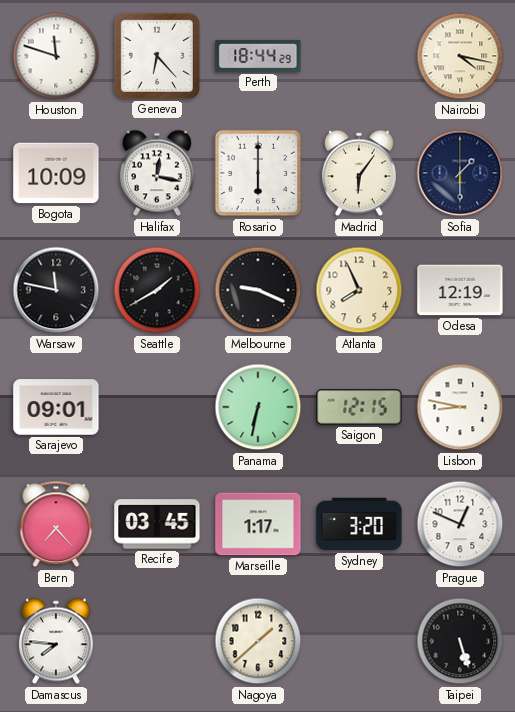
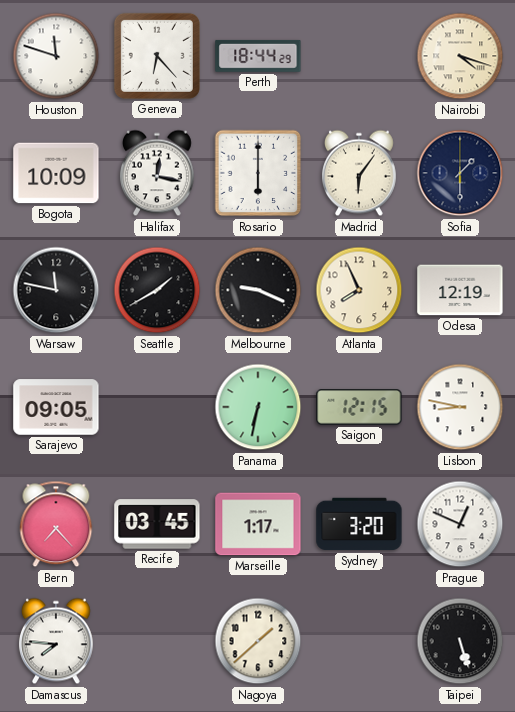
Nairobi: 4:17 -> 4:18
Sarajevo: 09:01 -> 09:05
